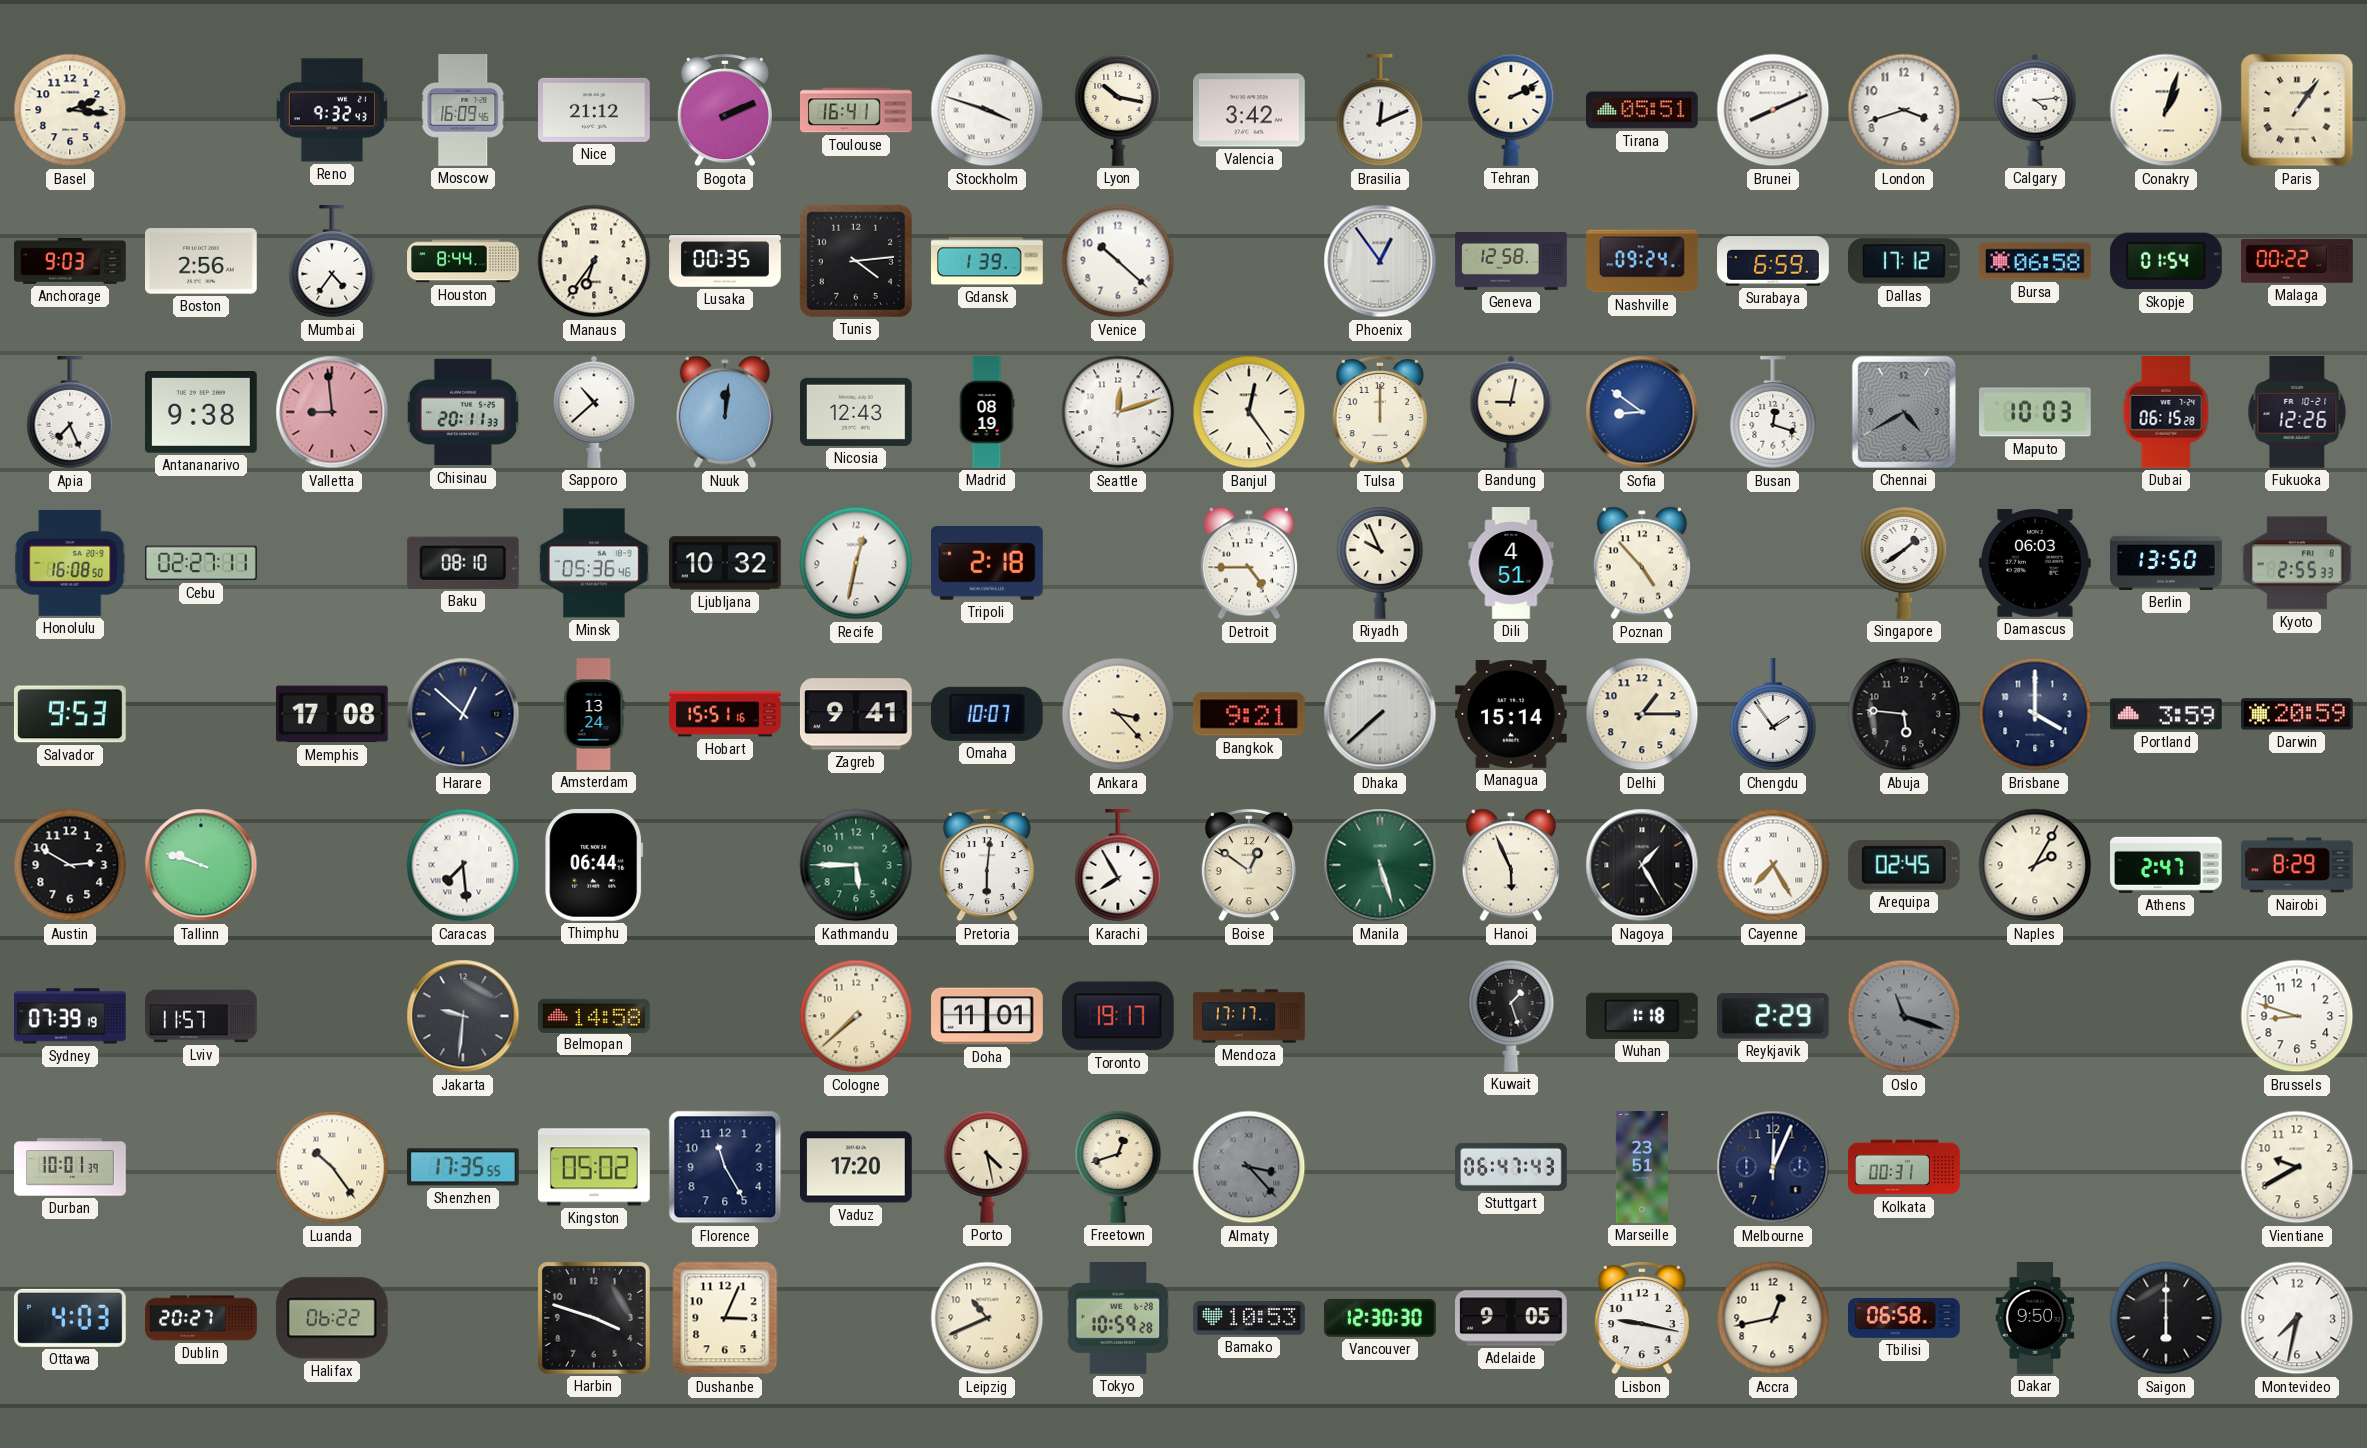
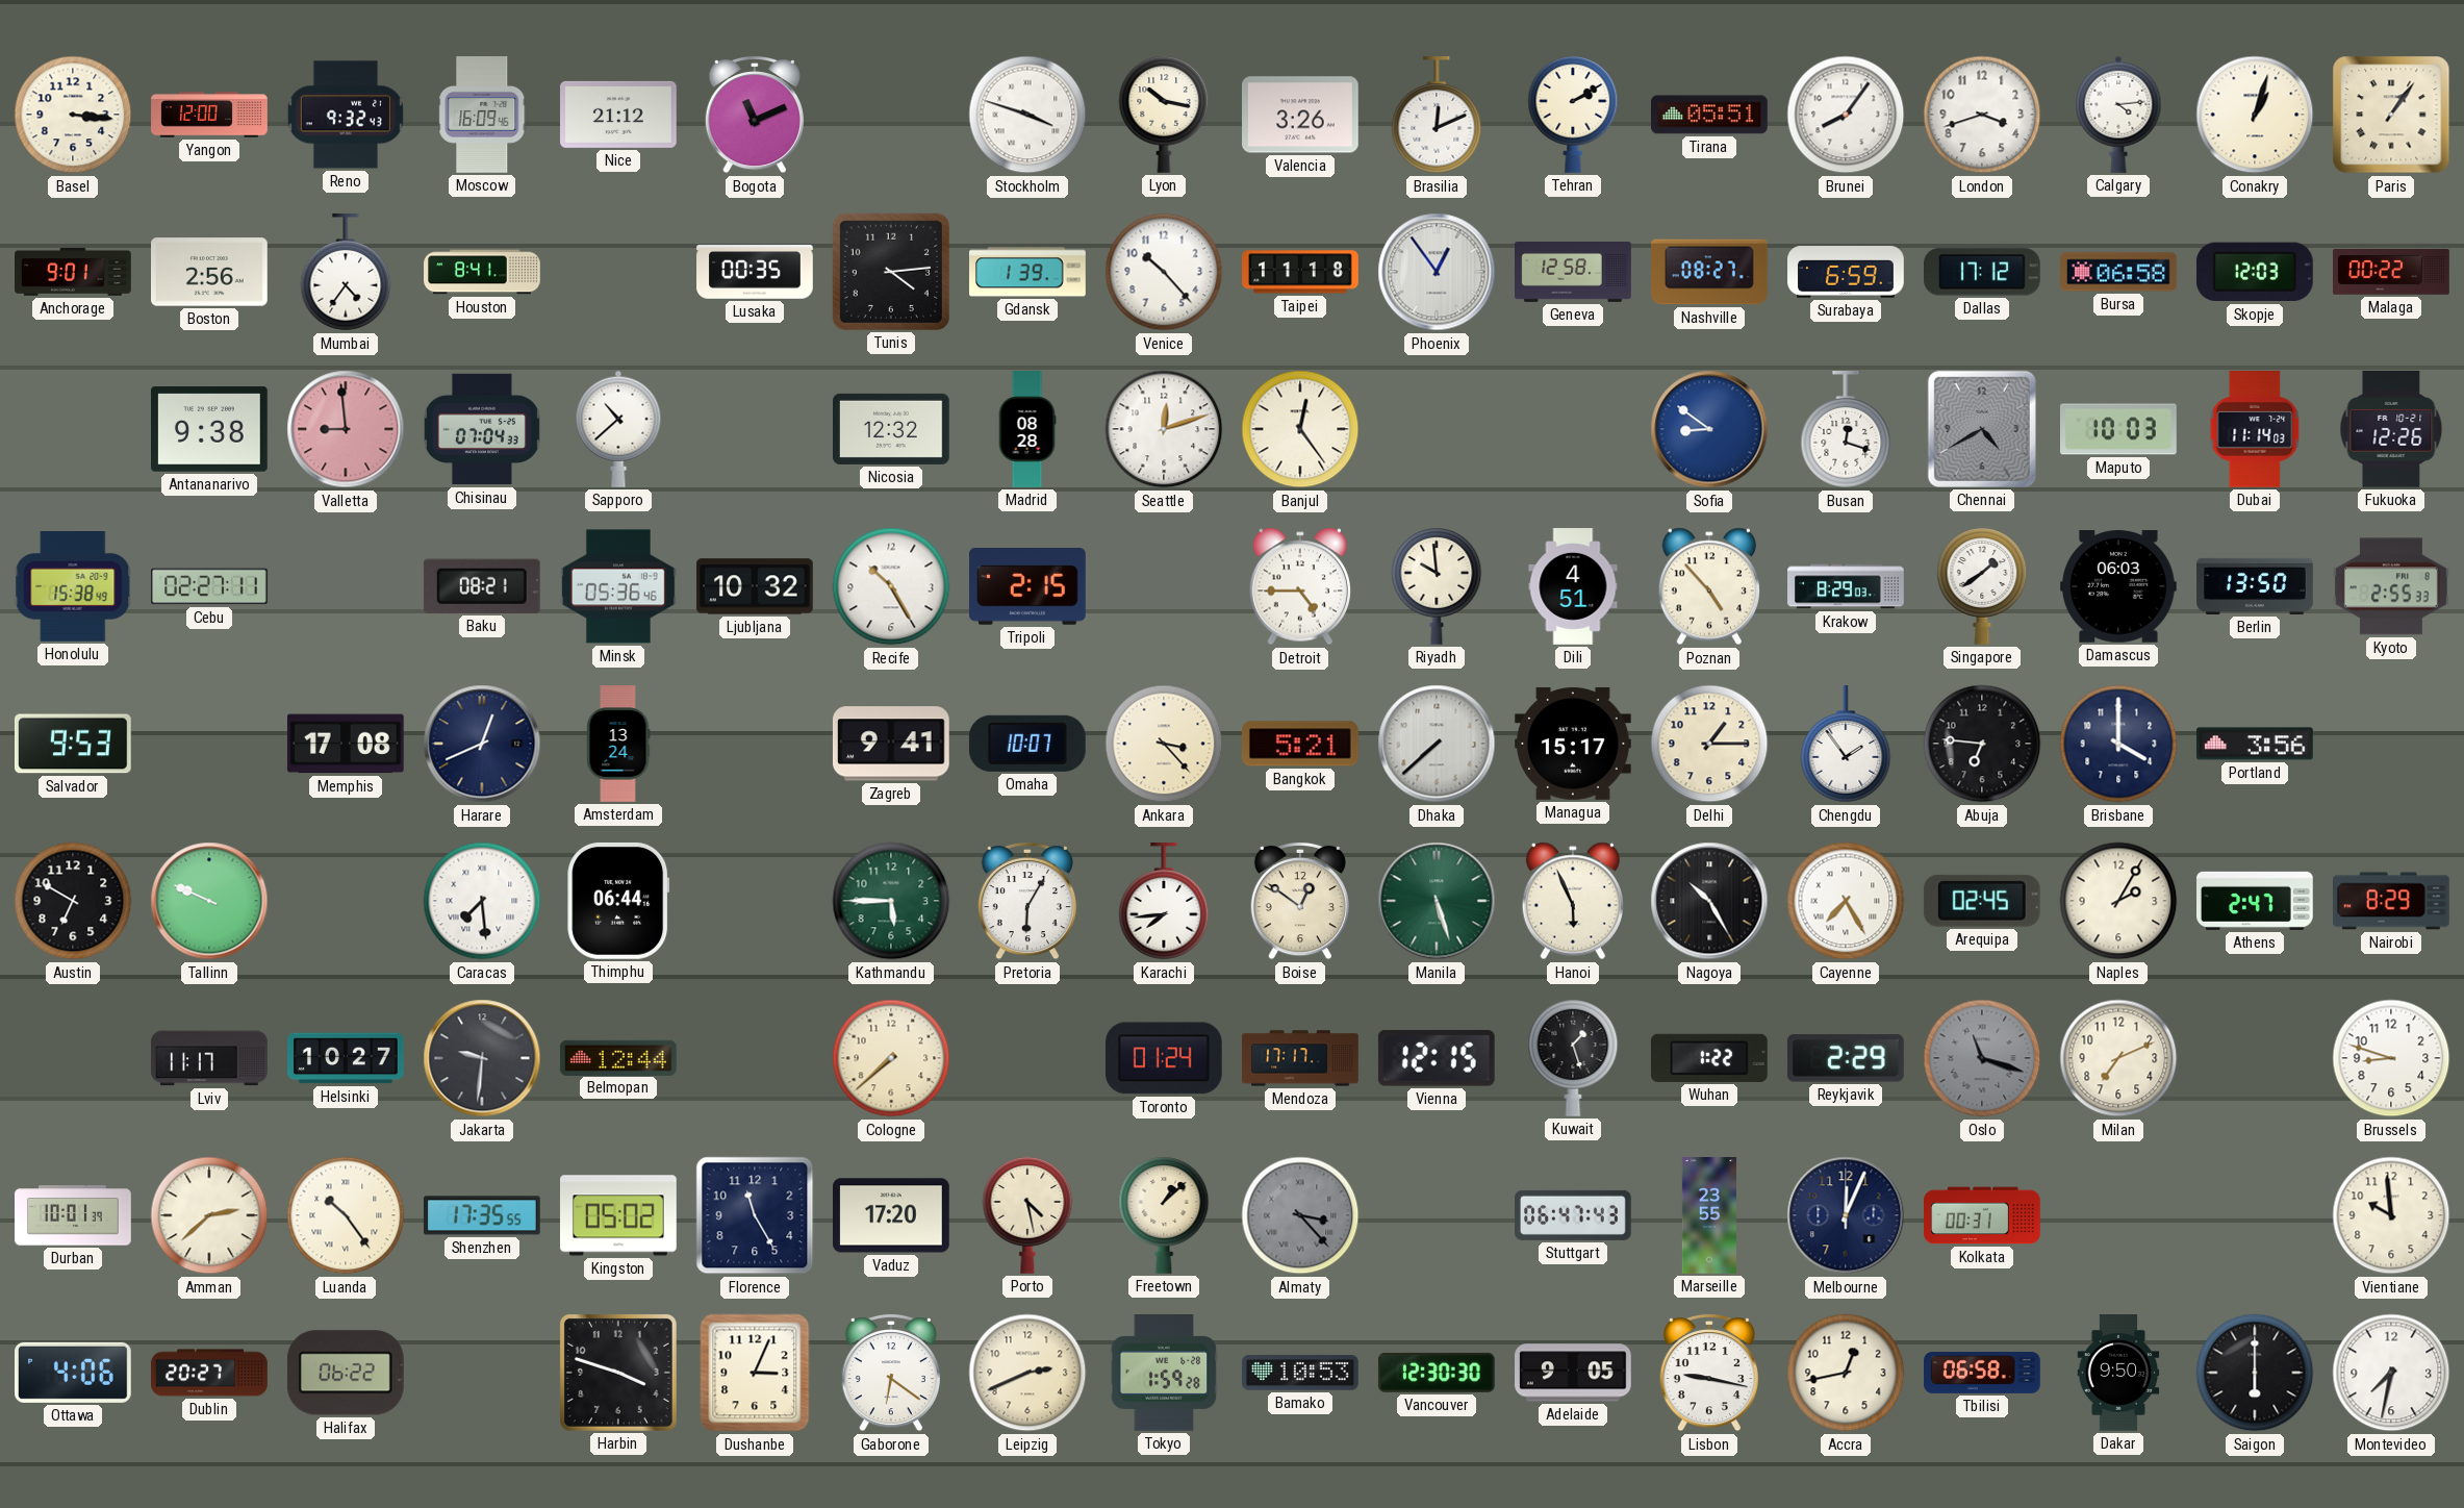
Basel: 2:16 -> 3:16
Yangon: none -> 12:00
Bogota: 2:11 -> 11:11
Toulouse: 16:41 -> none
Valencia: 3:42 -> 3:26
Tehran: 2:11 -> 2:10
Brunei: 8:11 -> 8:06
Anchorage: 9:03 -> 9:01
Houston: 8:44 -> 8:41
Manaus: 6:36 -> none
Venice: 10:22 -> 10:23
Taipei: none -> 11:18
Nashville: 09:24 -> 08:27
Skopje: 01:54 -> 12:03
Apia: 7:26 -> none
Chisinau: 20:11 -> 07:04
Nuuk: 12:01 -> none
Nicosia: 12:43 -> 12:32
Madrid: 08:19 -> 08:28
Tulsa: 12:00 -> none
Bandung: 9:02 -> none
Dubai: 06:15 -> 11:14
Honolulu: 16:08 -> 15:38
Baku: 08:10 -> 08:21
Recife: 12:32 -> 10:25
Tripoli: 2:18 -> 2:15
Riyadh: 9:56 -> 9:59
Krakow: none -> 8:29
Harare: 12:52 -> 12:41
Hobart: 15:51 -> none
Bangkok: 9:21 -> 5:21
Managua: 15:14 -> 15:17
Abuja: 5:46 -> 6:46
Portland: 3:59 -> 3:56
Darwin: 20:59 -> none
Austin: 2:50 -> 6:50
Tallinn: 9:48 -> 9:49
Pretoria: 6:01 -> 6:05
Karachi: 7:55 -> 7:44
Nagoya: 1:25 -> 10:25
Sydney: 07:39 -> none
Lviv: 11:57 -> 11:17
Helsinki: none -> 10:27
Belmopan: 14:58 -> 12:44
Doha: 11:01 -> none
Toronto: 19:17 -> 01:24
Vienna: none -> 12:15
Wuhan: 1:18 -> 1:22
Milan: none -> 7:11
Amman: none -> 2:38
Freetown: 12:42 -> 1:08
Marseille: 23:51 -> 23:55
Vientiane: 9:40 -> 9:59
Ottawa: 4:03 -> 4:06
Gaborone: none -> 6:21
Leipzig: 10:41 -> 2:41
Tokyo: 10:59 -> 1:59
